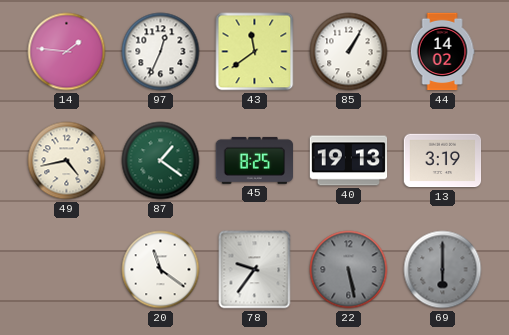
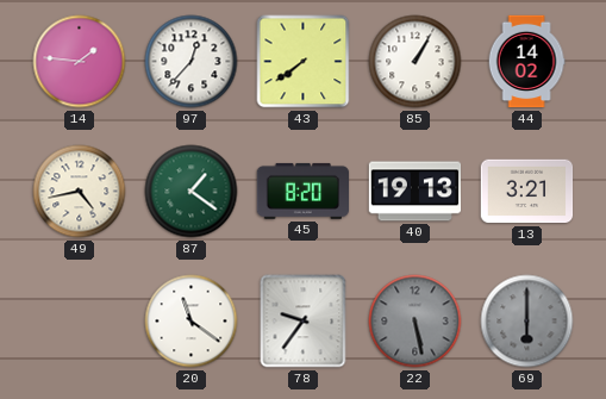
97: 12:34 -> 12:37
43: 11:39 -> 7:39
45: 8:25 -> 8:20
13: 3:19 -> 3:21
